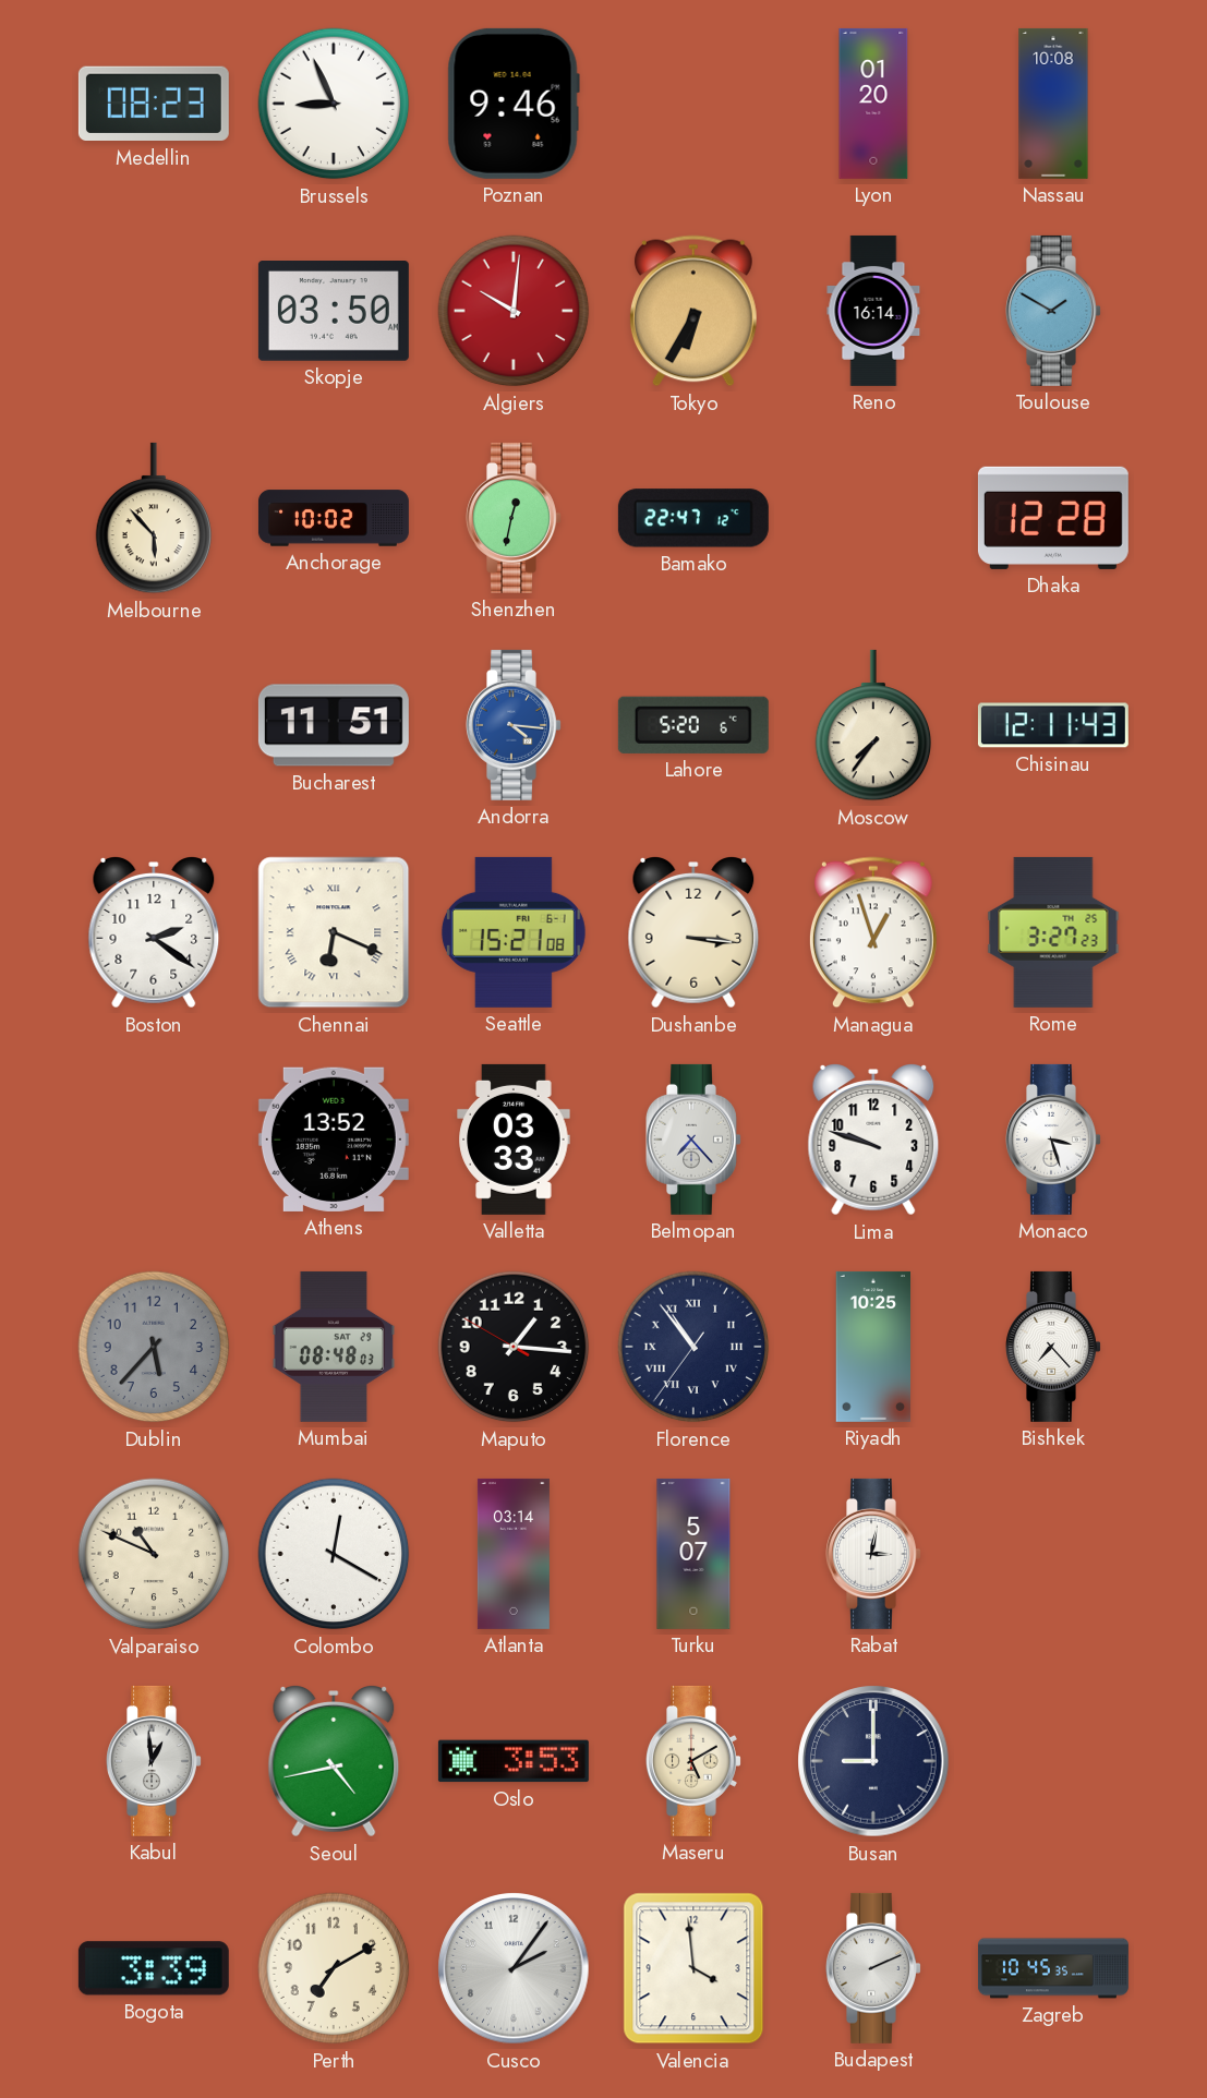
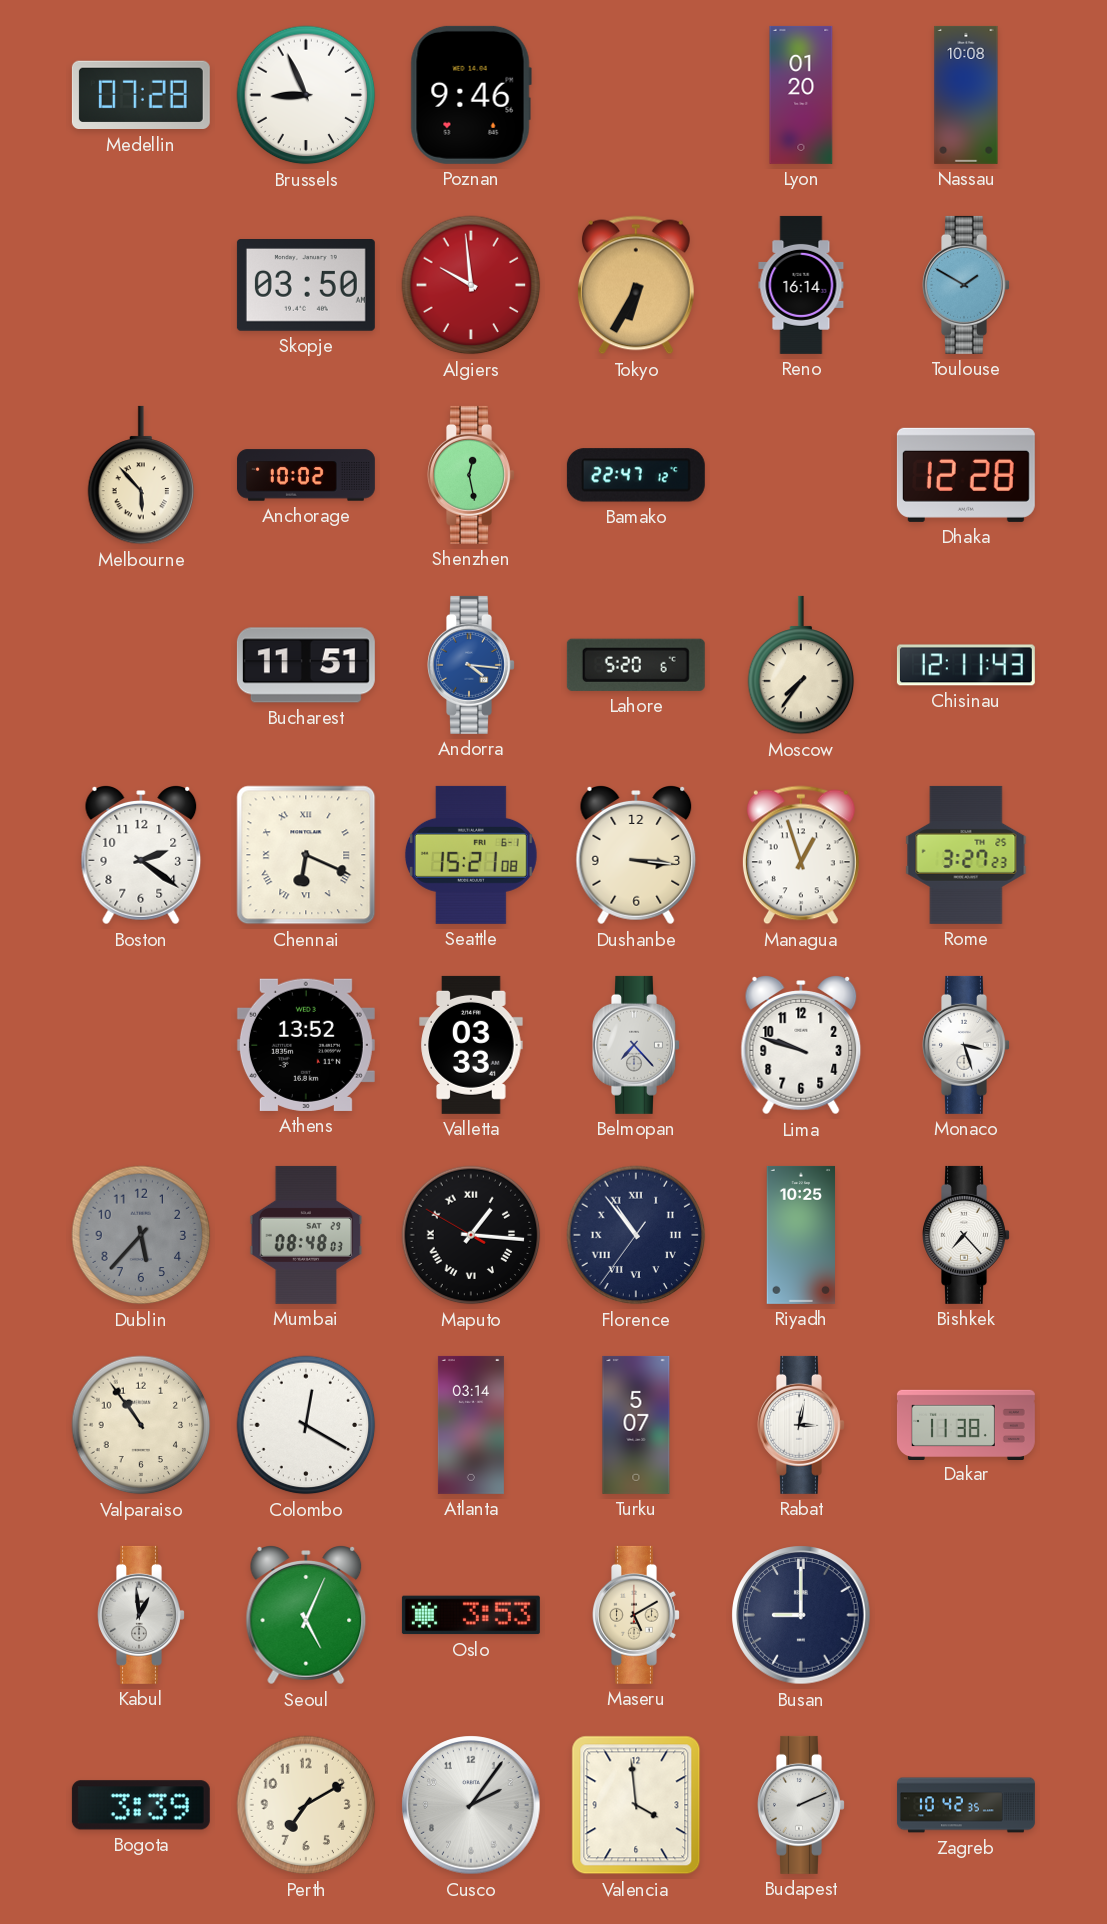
Medellin: 08:23 -> 07:28
Algiers: 10:01 -> 9:59
Shenzhen: 12:32 -> 12:28
Maputo numerals: Arabic -> Roman
Valparaiso: 10:49 -> 10:54
Dakar: none -> 11:38
Seoul: 4:43 -> 5:04
Zagreb: 10:45 -> 10:42
